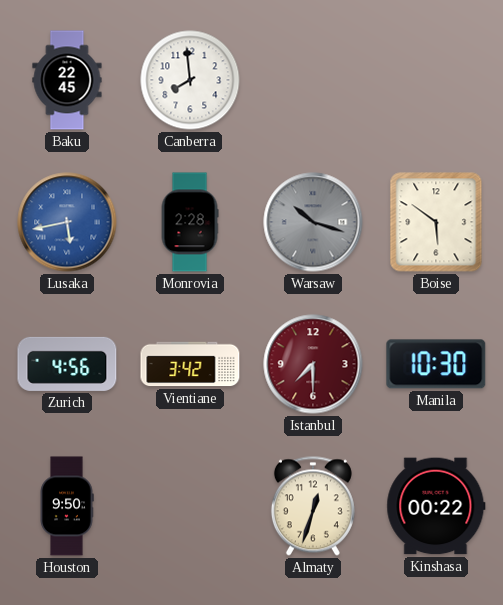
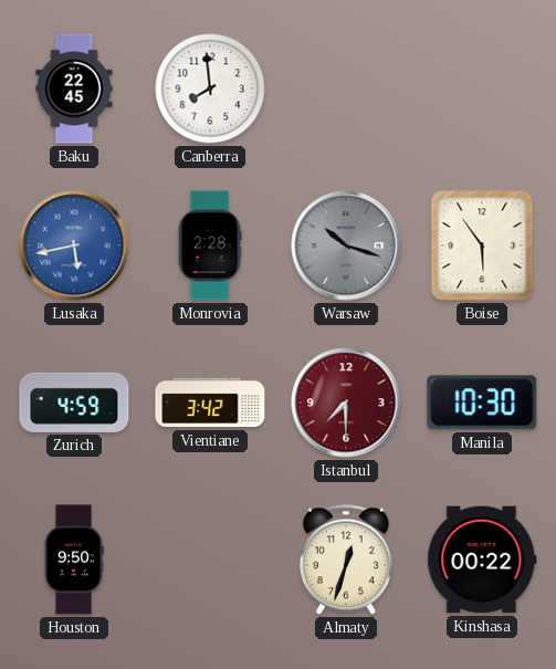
Boise: 5:51 -> 5:54
Zurich: 4:56 -> 4:59
